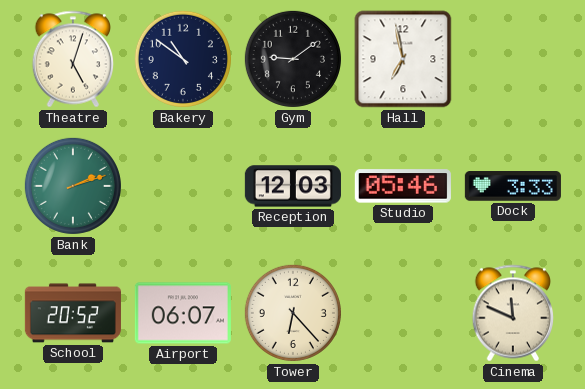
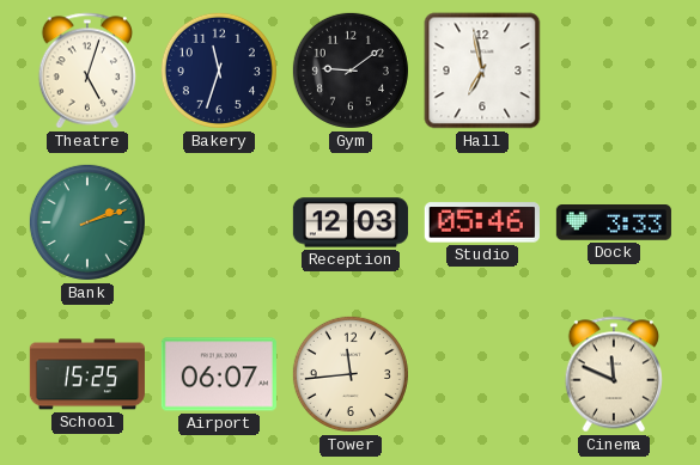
Bakery: 10:51 -> 11:33
School: 20:52 -> 15:25
Tower: 6:23 -> 11:44
